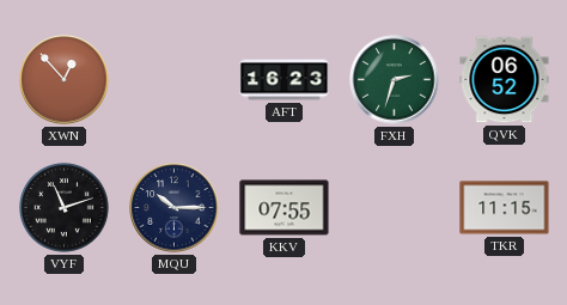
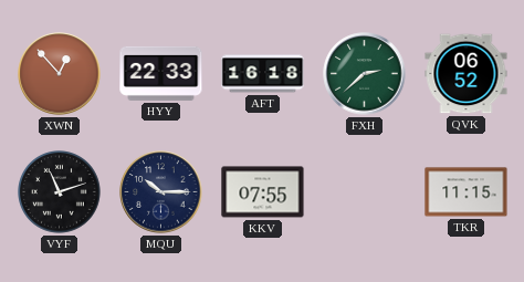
HYY: none -> 22:33
AFT: 16:23 -> 16:18
FXH: 2:33 -> 2:38
